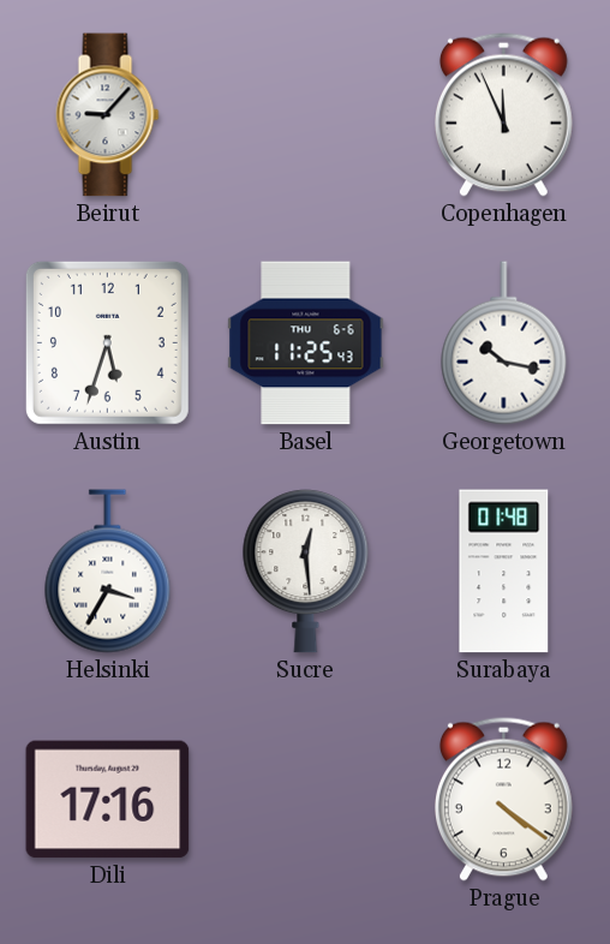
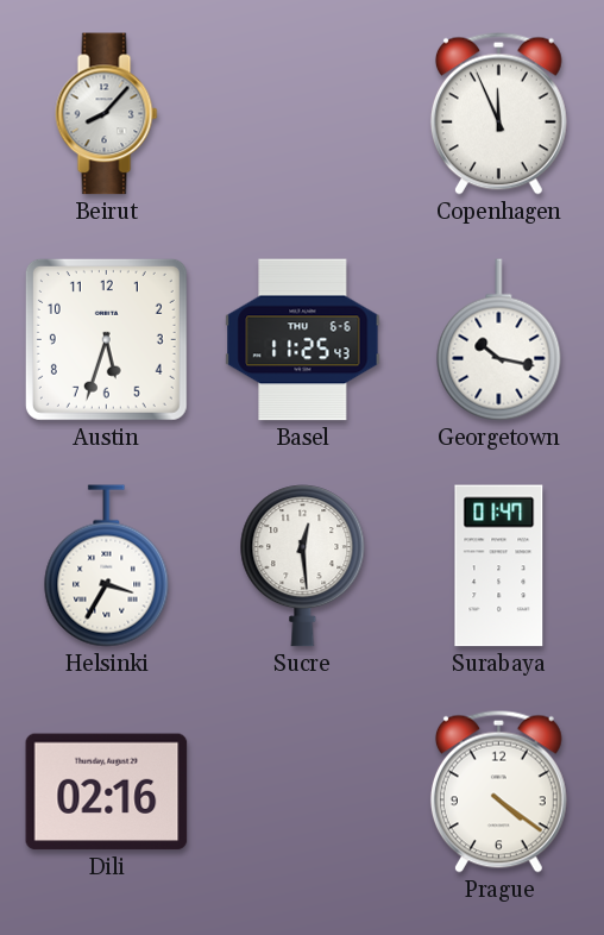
Beirut: 9:07 -> 8:07
Surabaya: 01:48 -> 01:47
Dili: 17:16 -> 02:16
